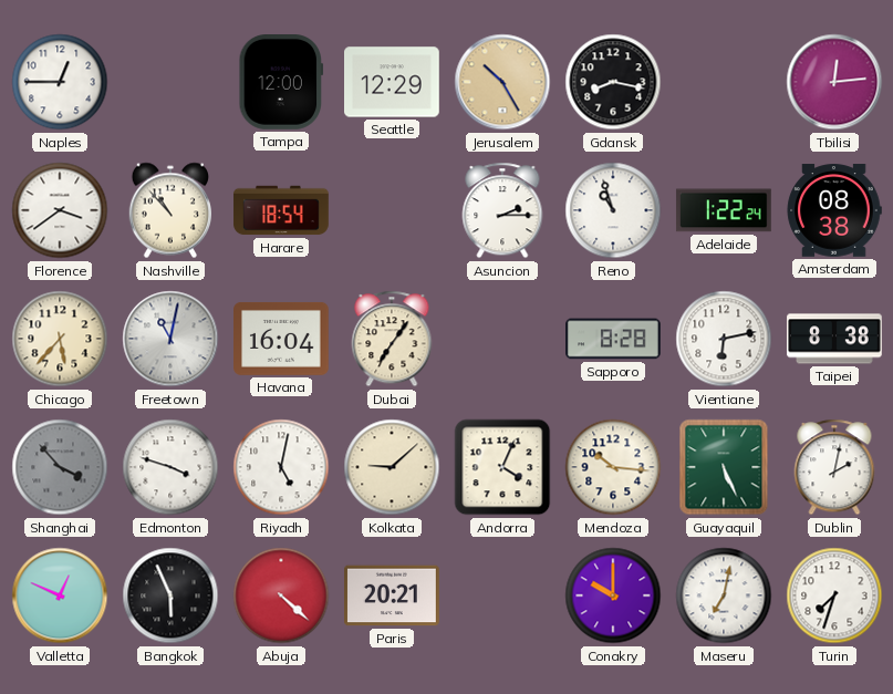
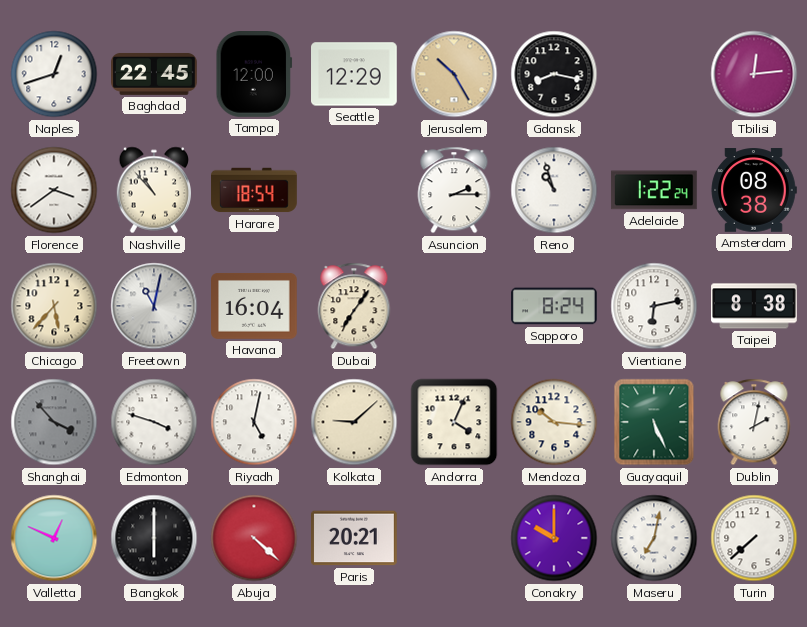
Naples: 12:45 -> 12:42
Baghdad: none -> 22:45
Sapporo: 8:28 -> 8:24
Bangkok: 5:56 -> 6:00
Turin: 7:33 -> 7:38
